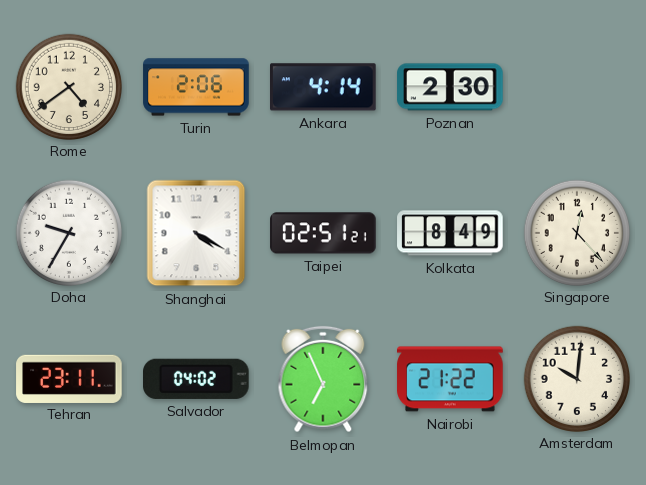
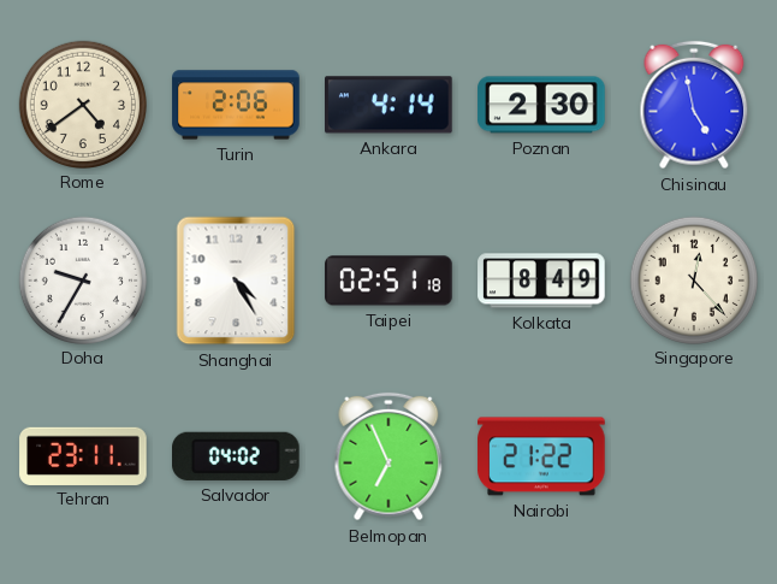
Chisinau: none -> 4:58
Shanghai: 4:20 -> 4:25
Taipei: 02:51:21 -> 02:51:18
Amsterdam: 10:01 -> none
